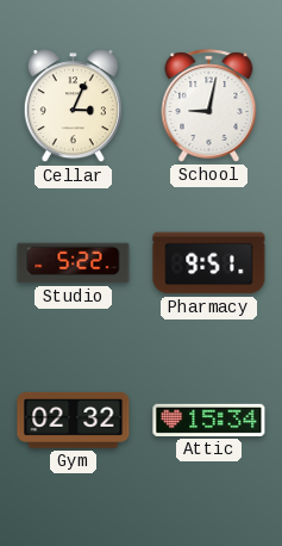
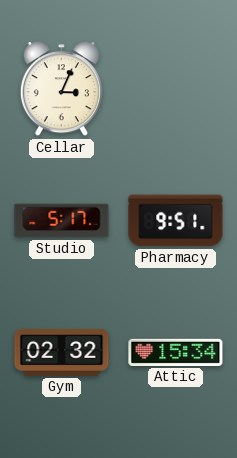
School: 9:02 -> none
Studio: 5:22 -> 5:17
